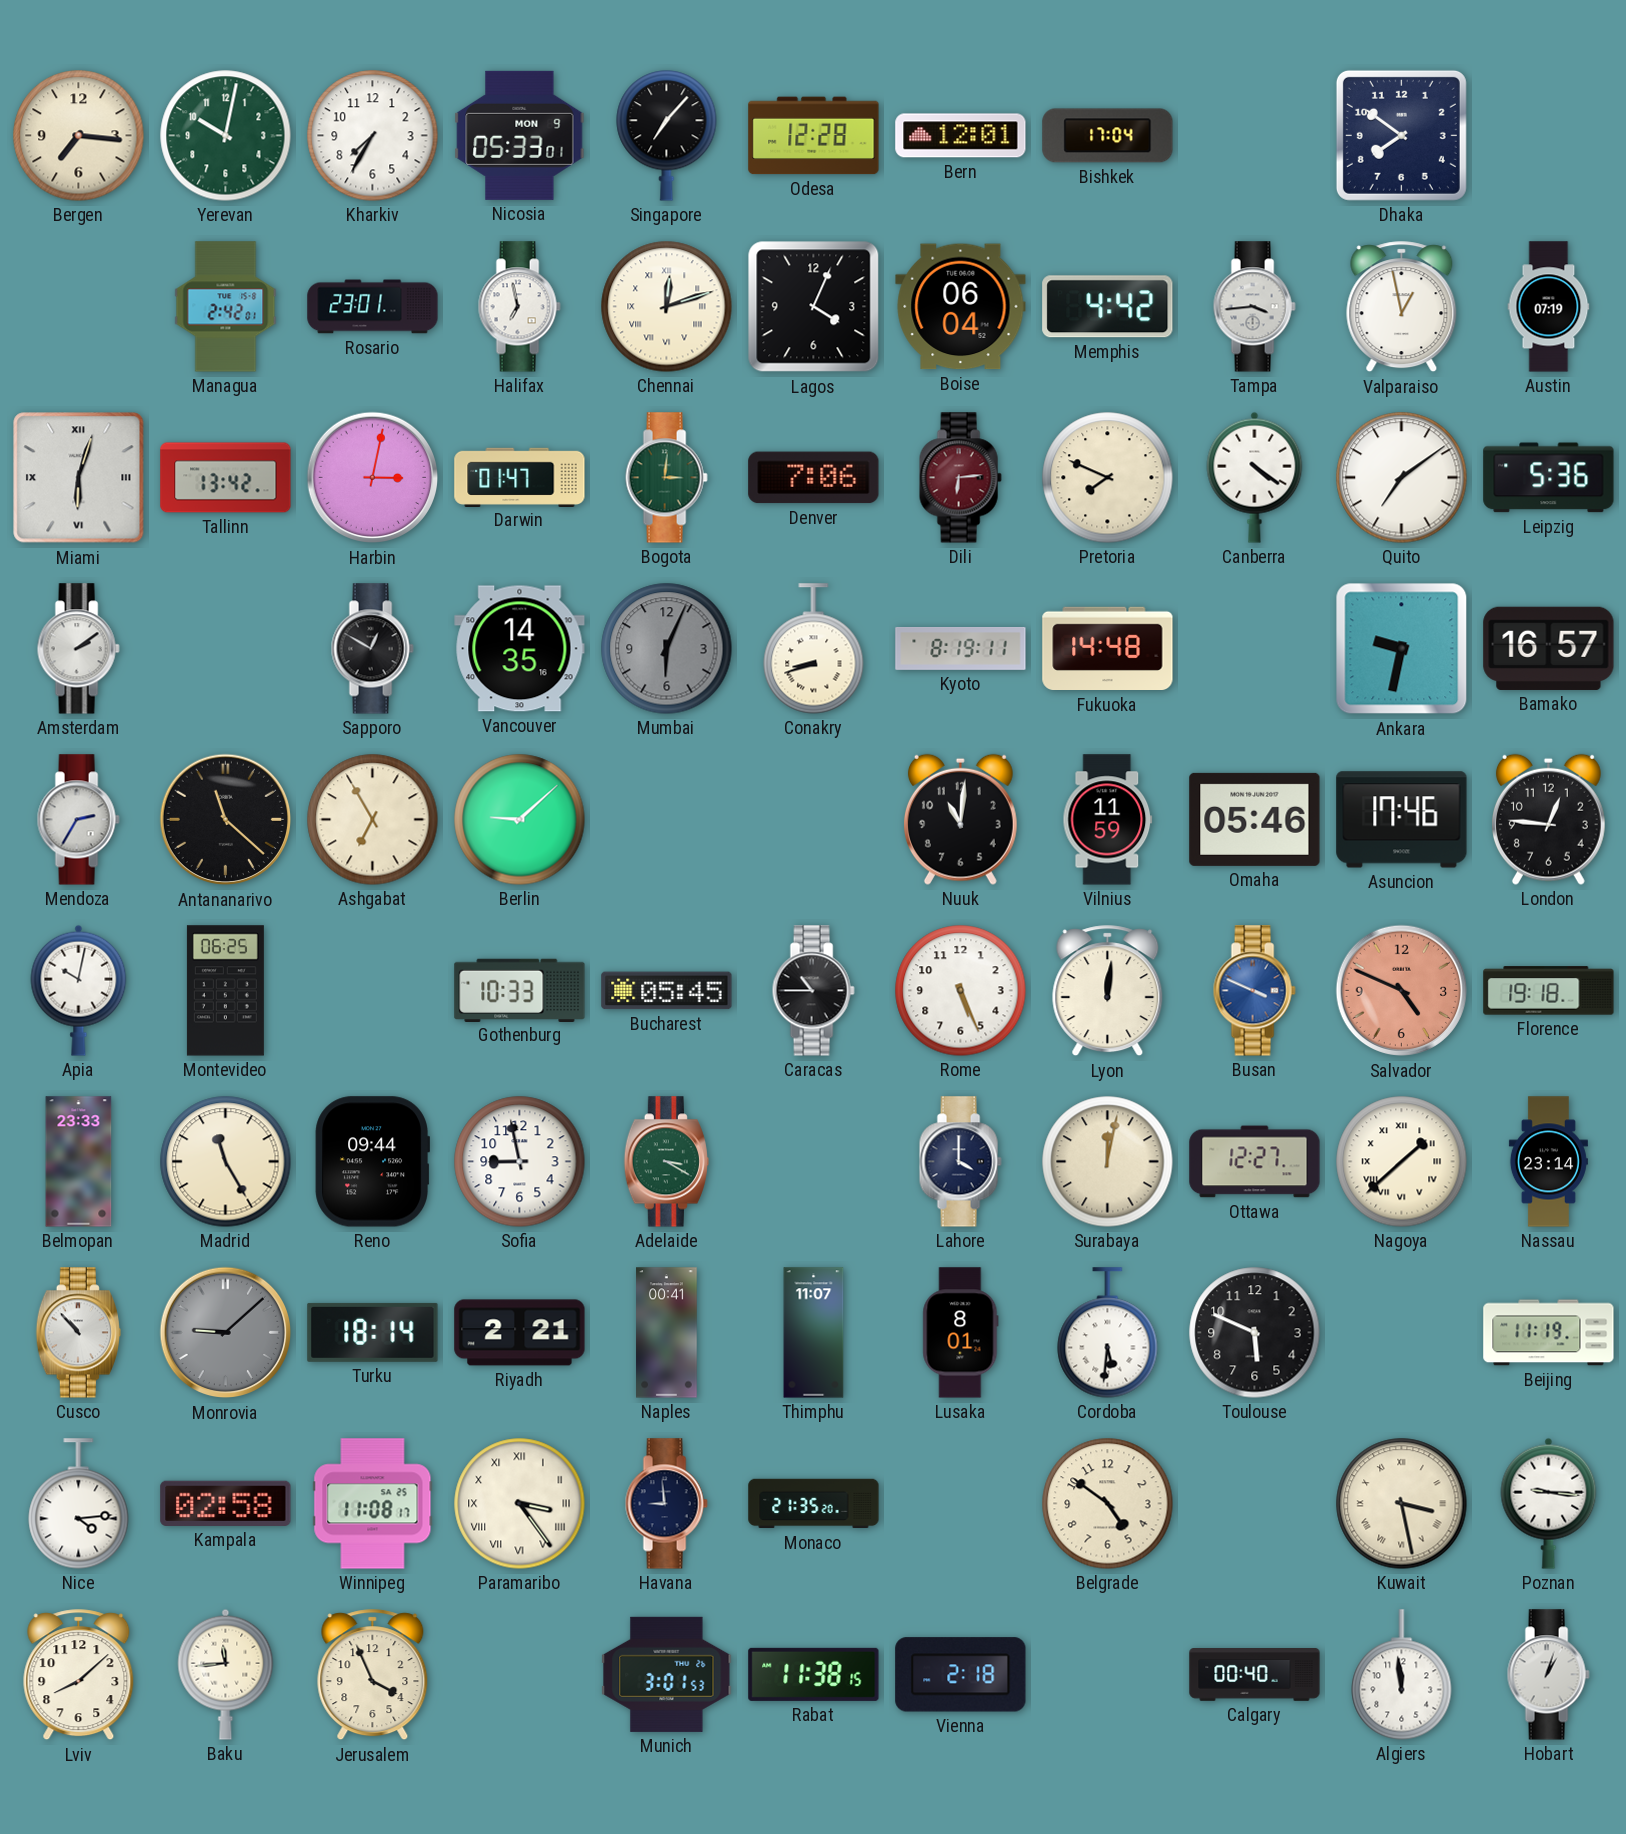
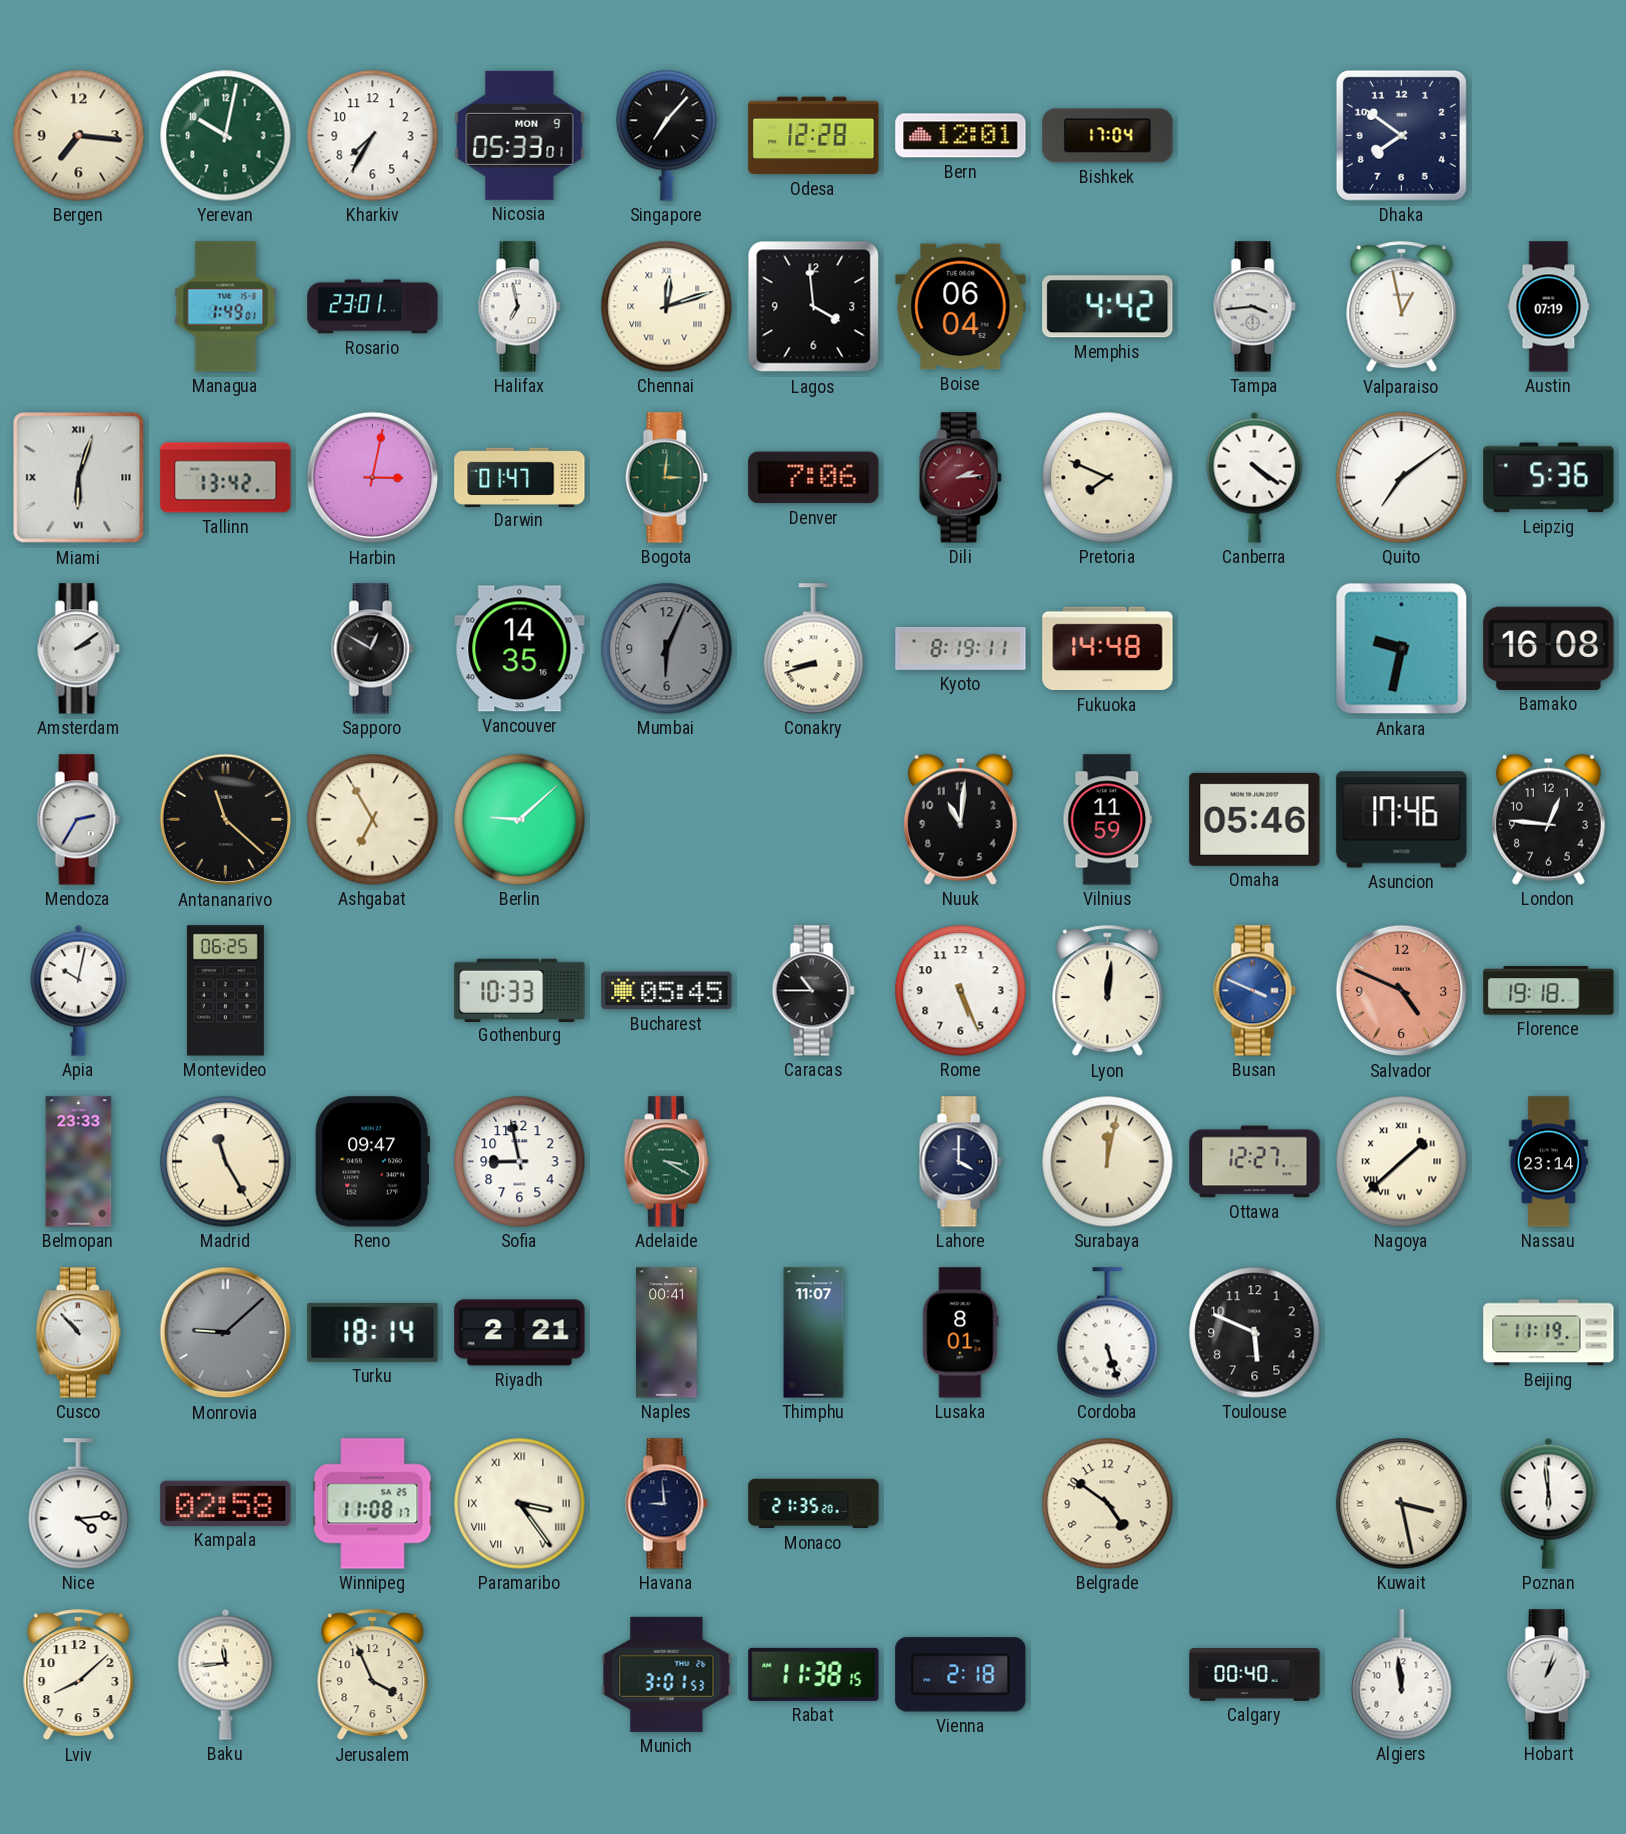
Managua: 2:42 -> 1:49
Lagos: 4:04 -> 3:59
Dili: 6:14 -> 2:14
Bamako: 16:57 -> 16:08
Reno: 09:44 -> 09:47
Cordoba: 5:31 -> 5:27
Poznan: 9:16 -> 5:59
